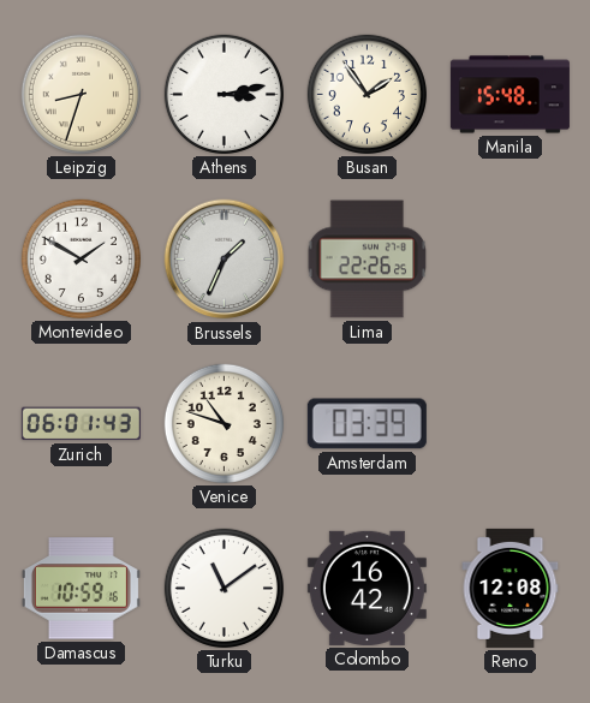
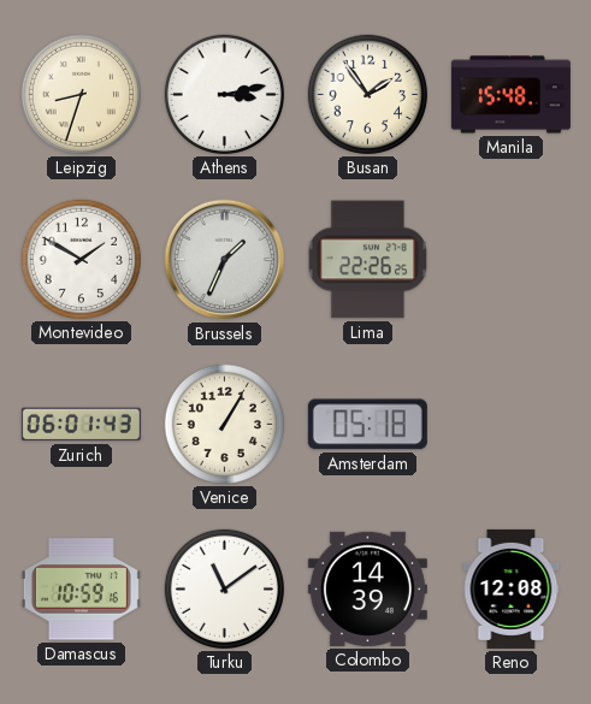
Venice: 10:48 -> 1:05
Amsterdam: 03:39 -> 05:18
Colombo: 16:42 -> 14:39
